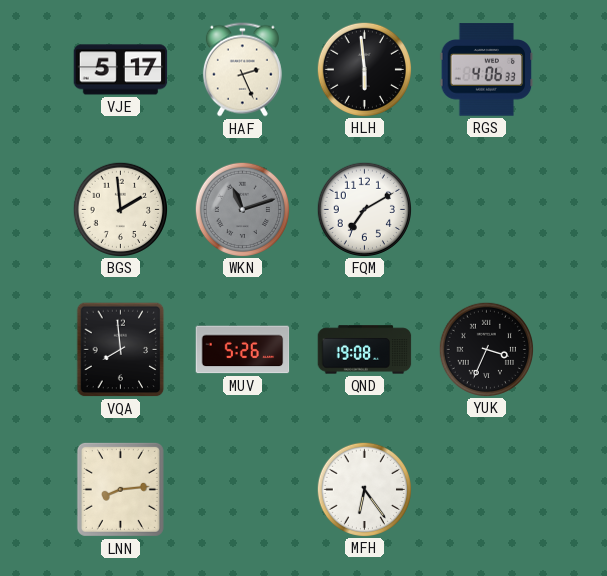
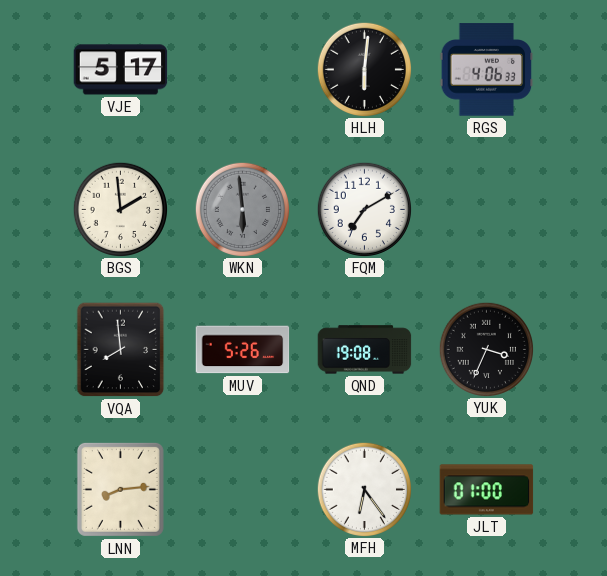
HAF: 2:26 -> none
HLH: 5:59 -> 6:01
WKN: 11:12 -> 5:59
JLT: none -> 01:00
